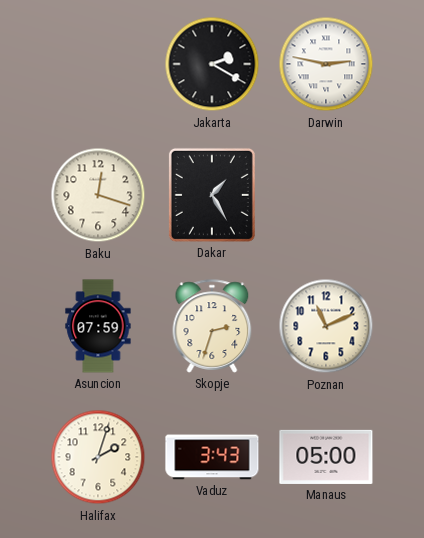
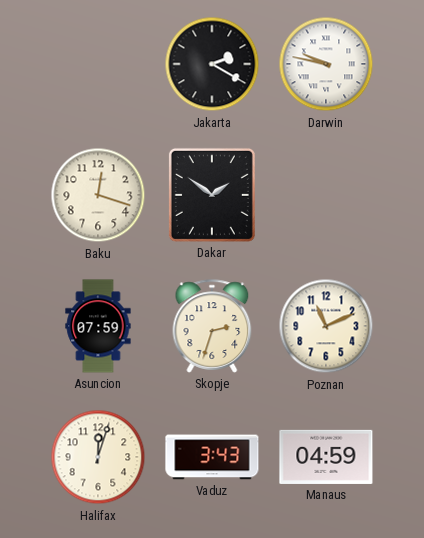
Darwin: 2:47 -> 9:47
Dakar: 1:25 -> 1:51
Halifax: 2:03 -> 12:03
Manaus: 05:00 -> 04:59
